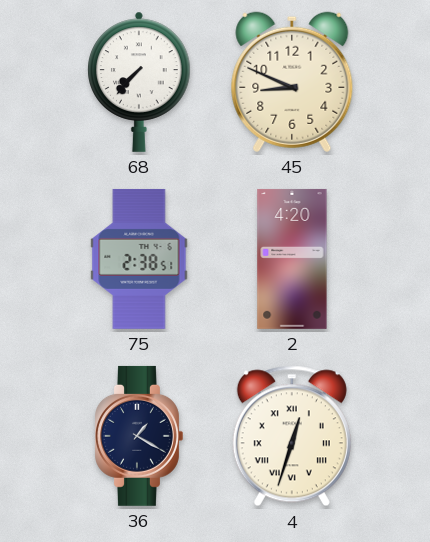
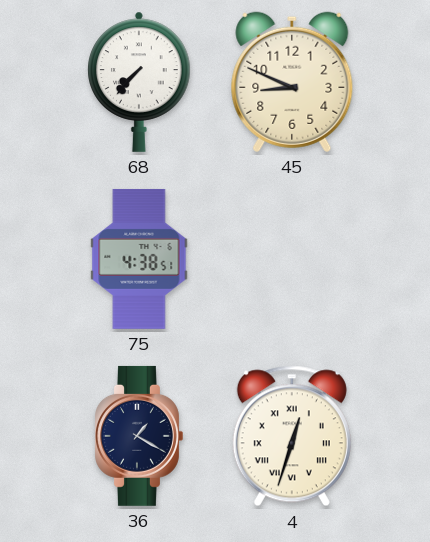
75: 2:38 -> 4:38
2: 4:20 -> none
